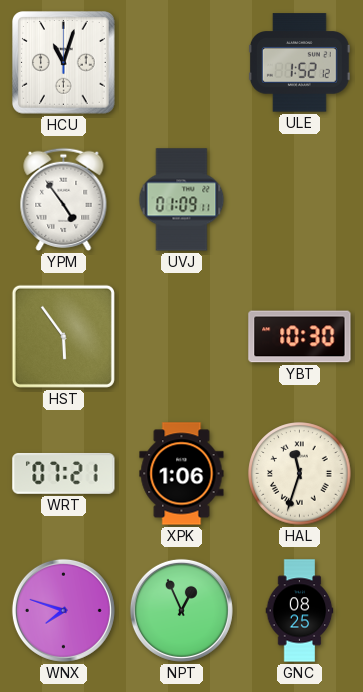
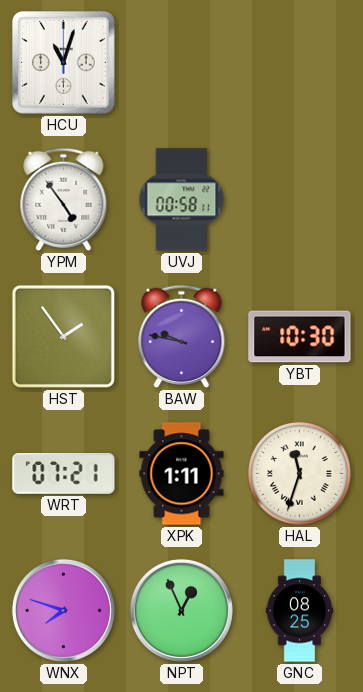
ULE: 1:52 -> none
UVJ: 01:09 -> 00:58
HST: 5:54 -> 1:54
BAW: none -> 9:47
XPK: 1:06 -> 1:11
